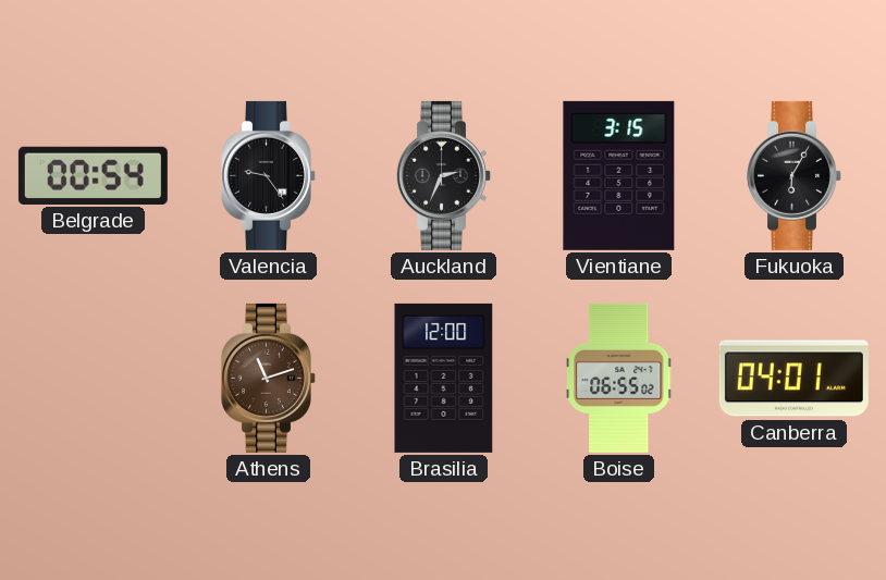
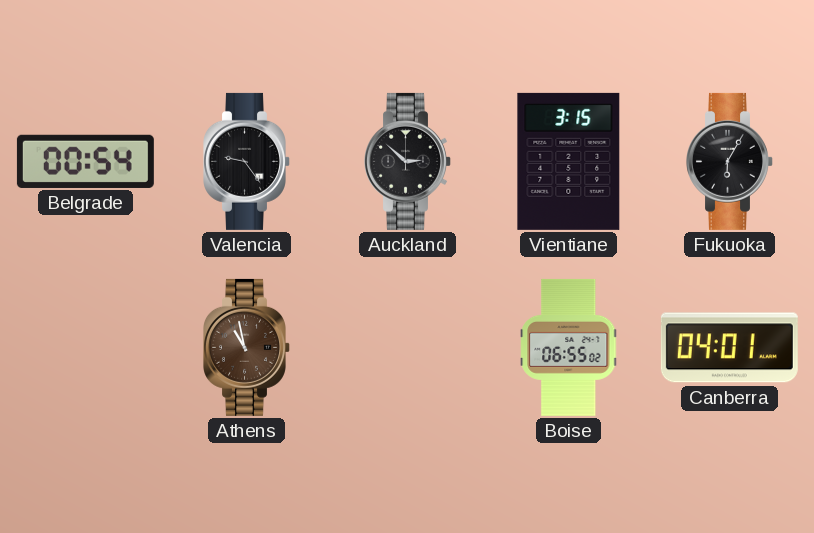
Auckland: 2:34 -> 2:52
Athens: 11:12 -> 10:58
Brasilia: 12:00 -> none
